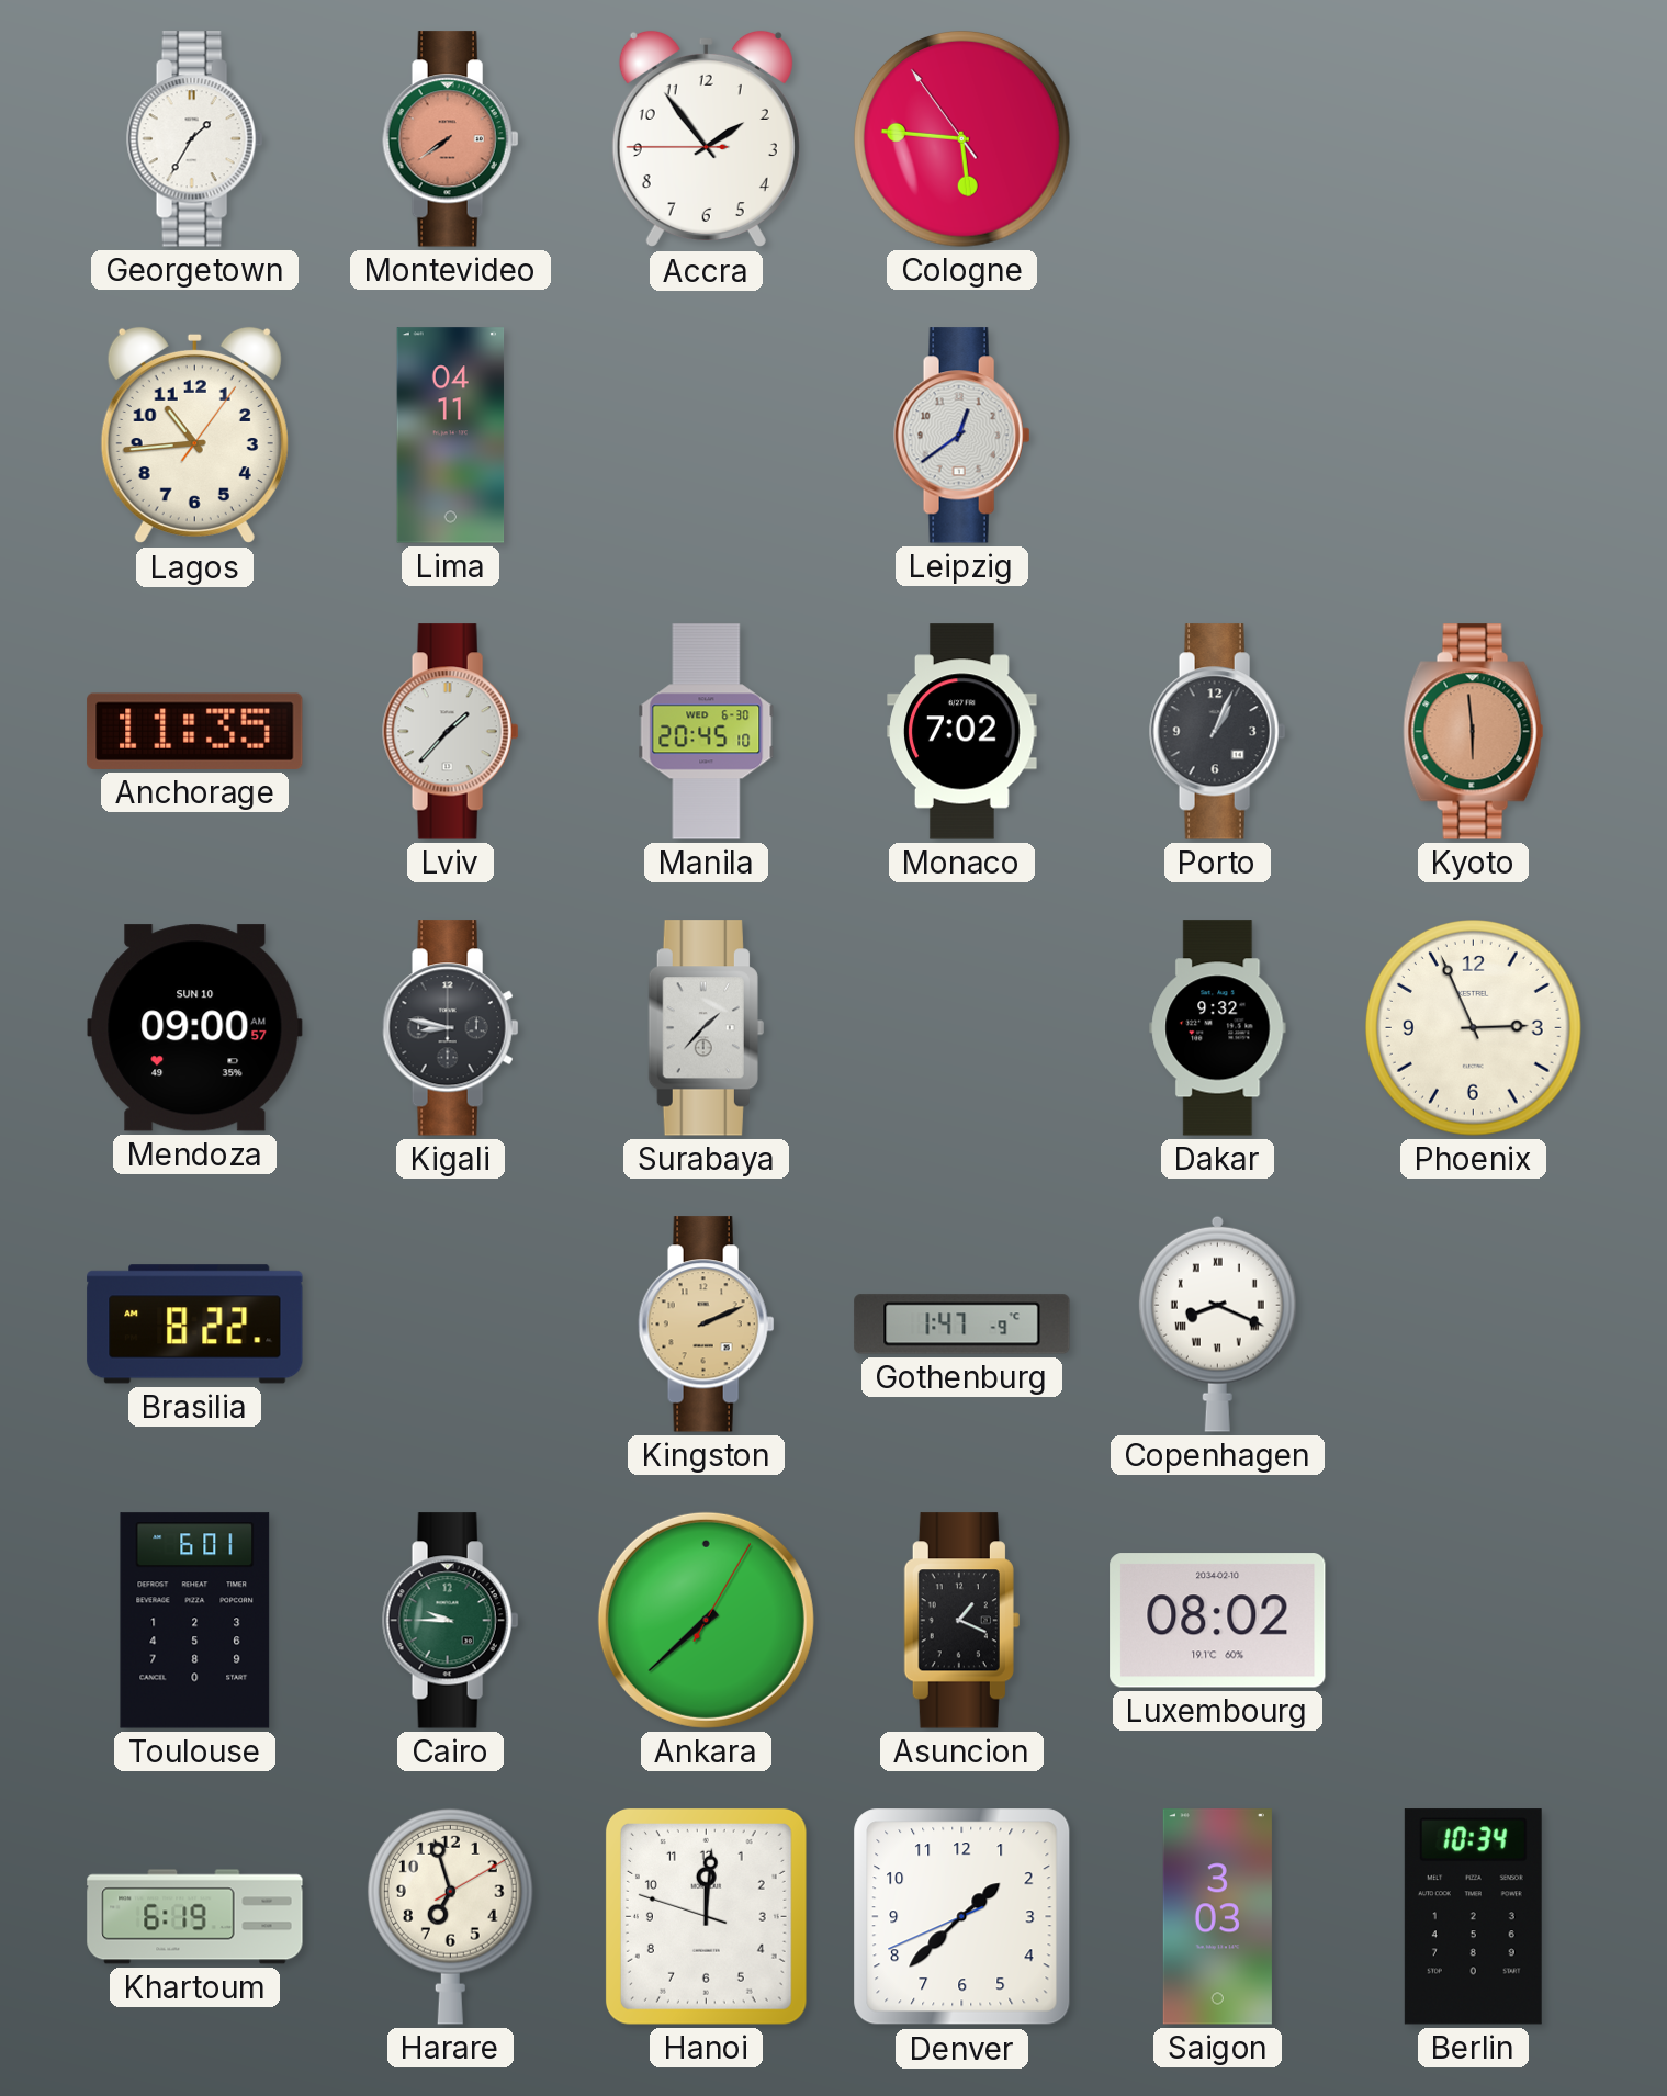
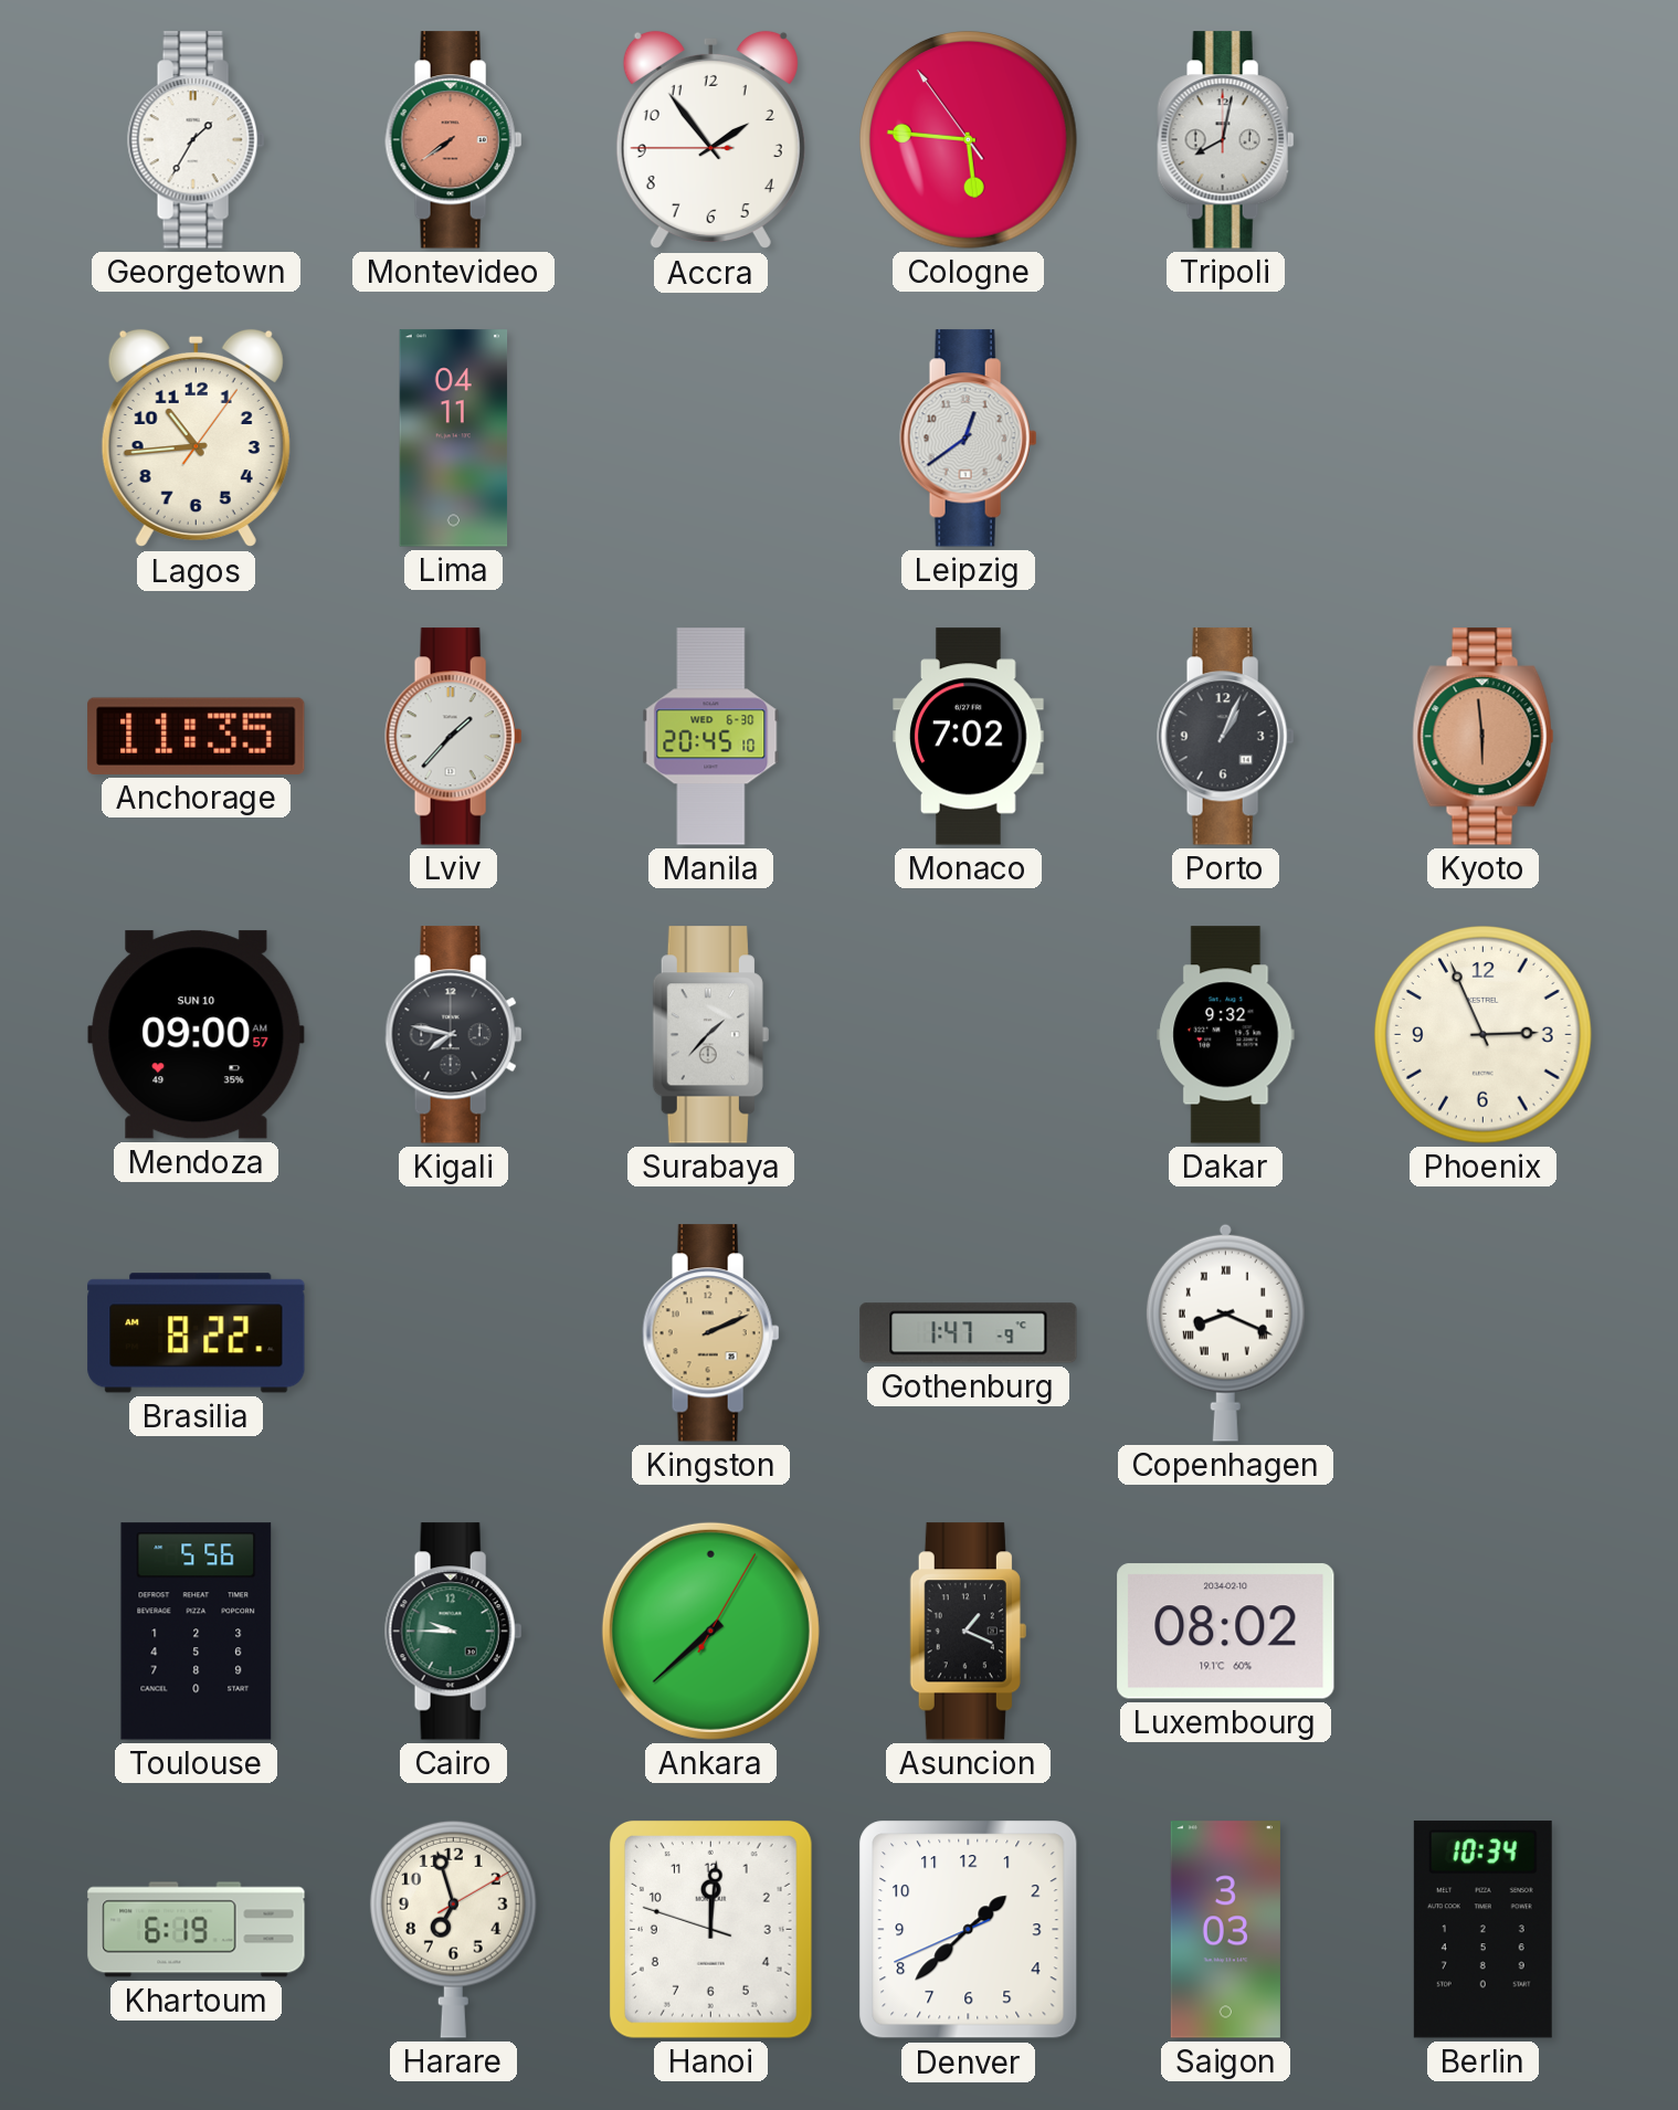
Tripoli: none -> 8:02
Kigali: 8:47 -> 7:47
Toulouse: 6:01 -> 5:56
